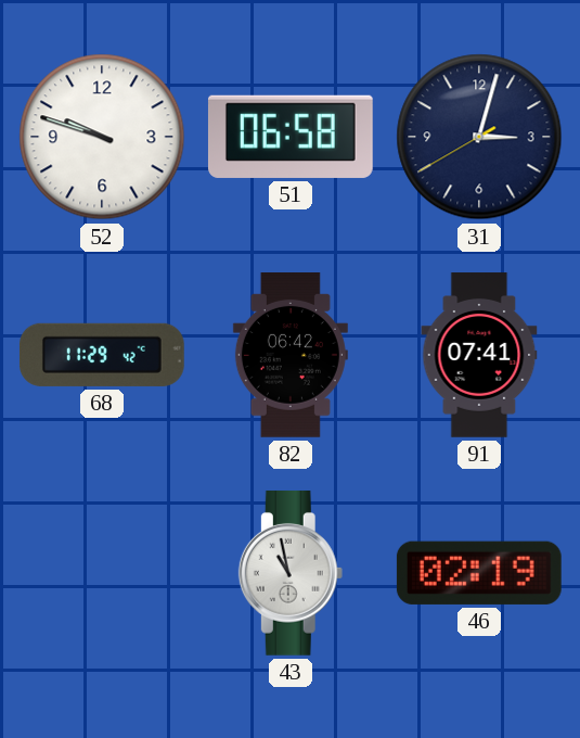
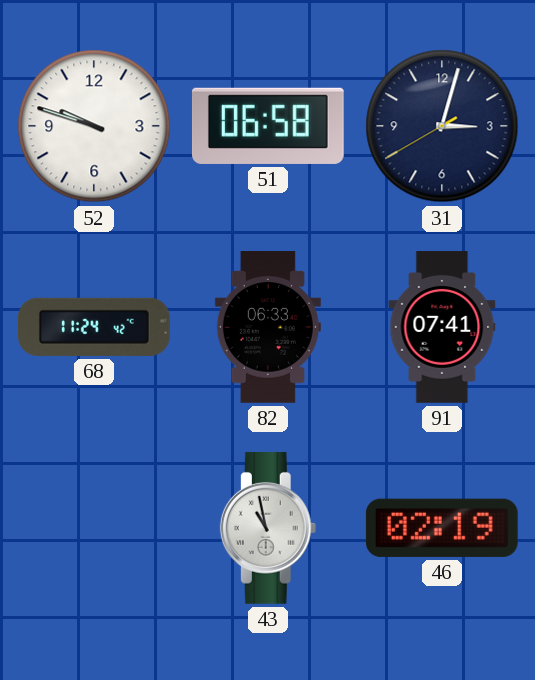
68: 11:29 -> 11:24
82: 06:42 -> 06:33
